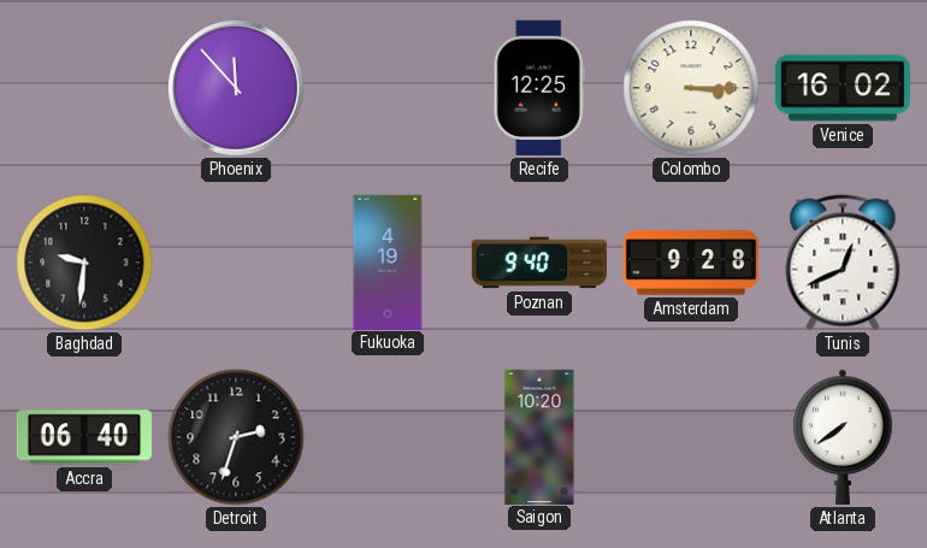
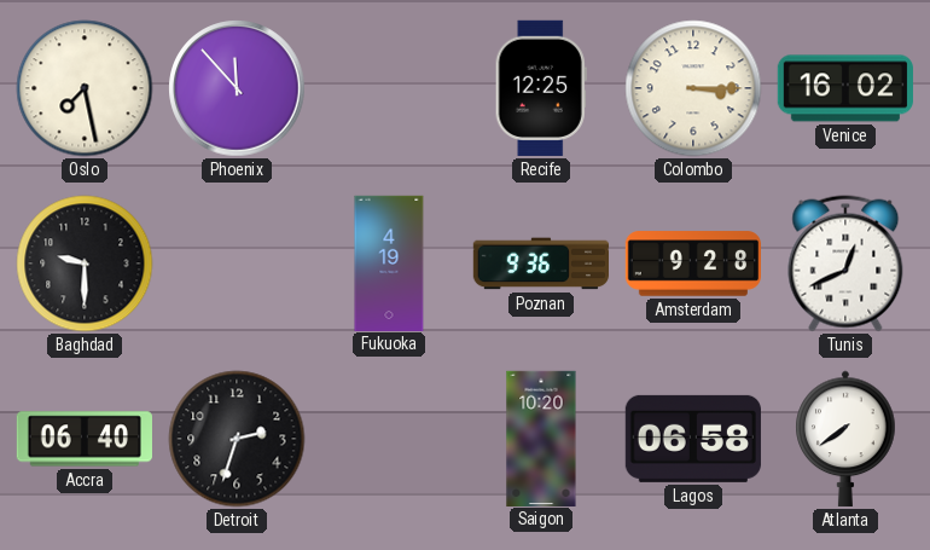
Oslo: none -> 7:28
Baghdad: 9:31 -> 9:30
Poznan: 9:40 -> 9:36
Lagos: none -> 06:58
